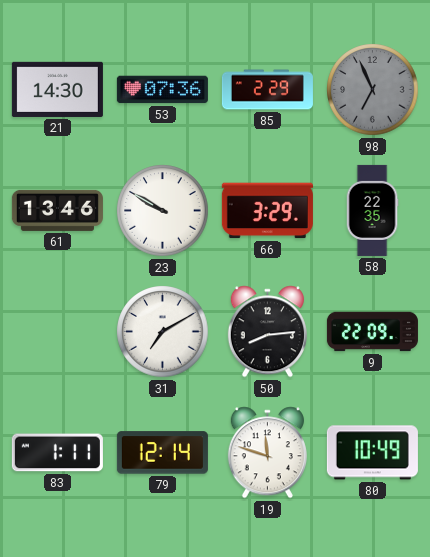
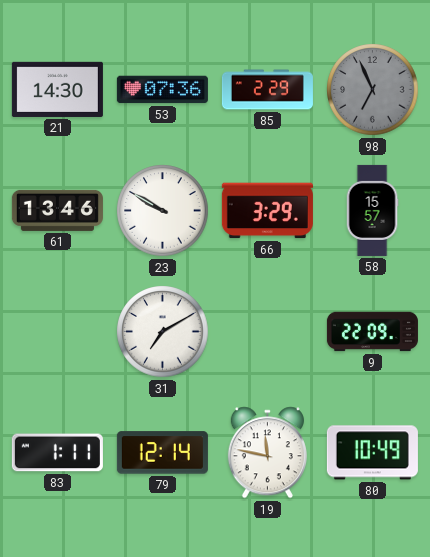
58: 22:35 -> 15:57
50: 8:14 -> none
19: 11:48 -> 11:47
